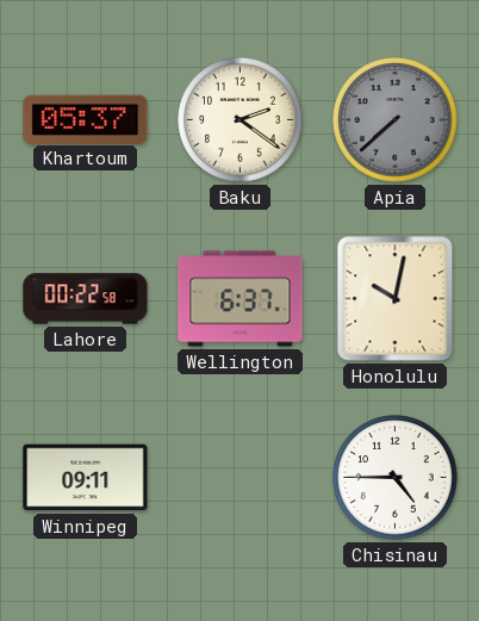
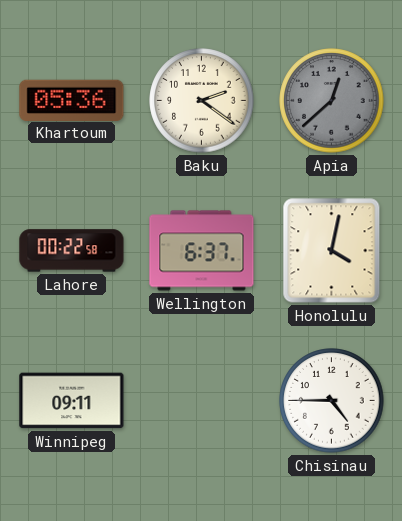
Khartoum: 05:37 -> 05:36
Apia: 7:38 -> 12:38
Honolulu: 10:02 -> 4:02
